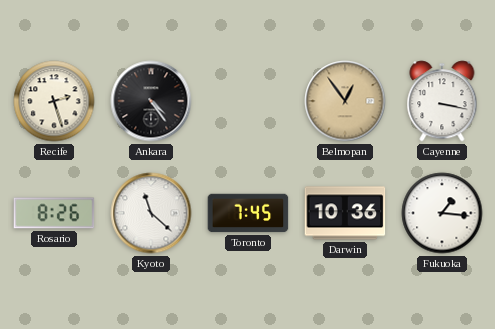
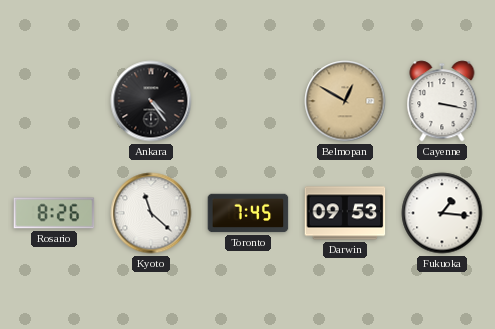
Recife: 2:27 -> none
Belmopan: 12:54 -> 12:50
Darwin: 10:36 -> 09:53
